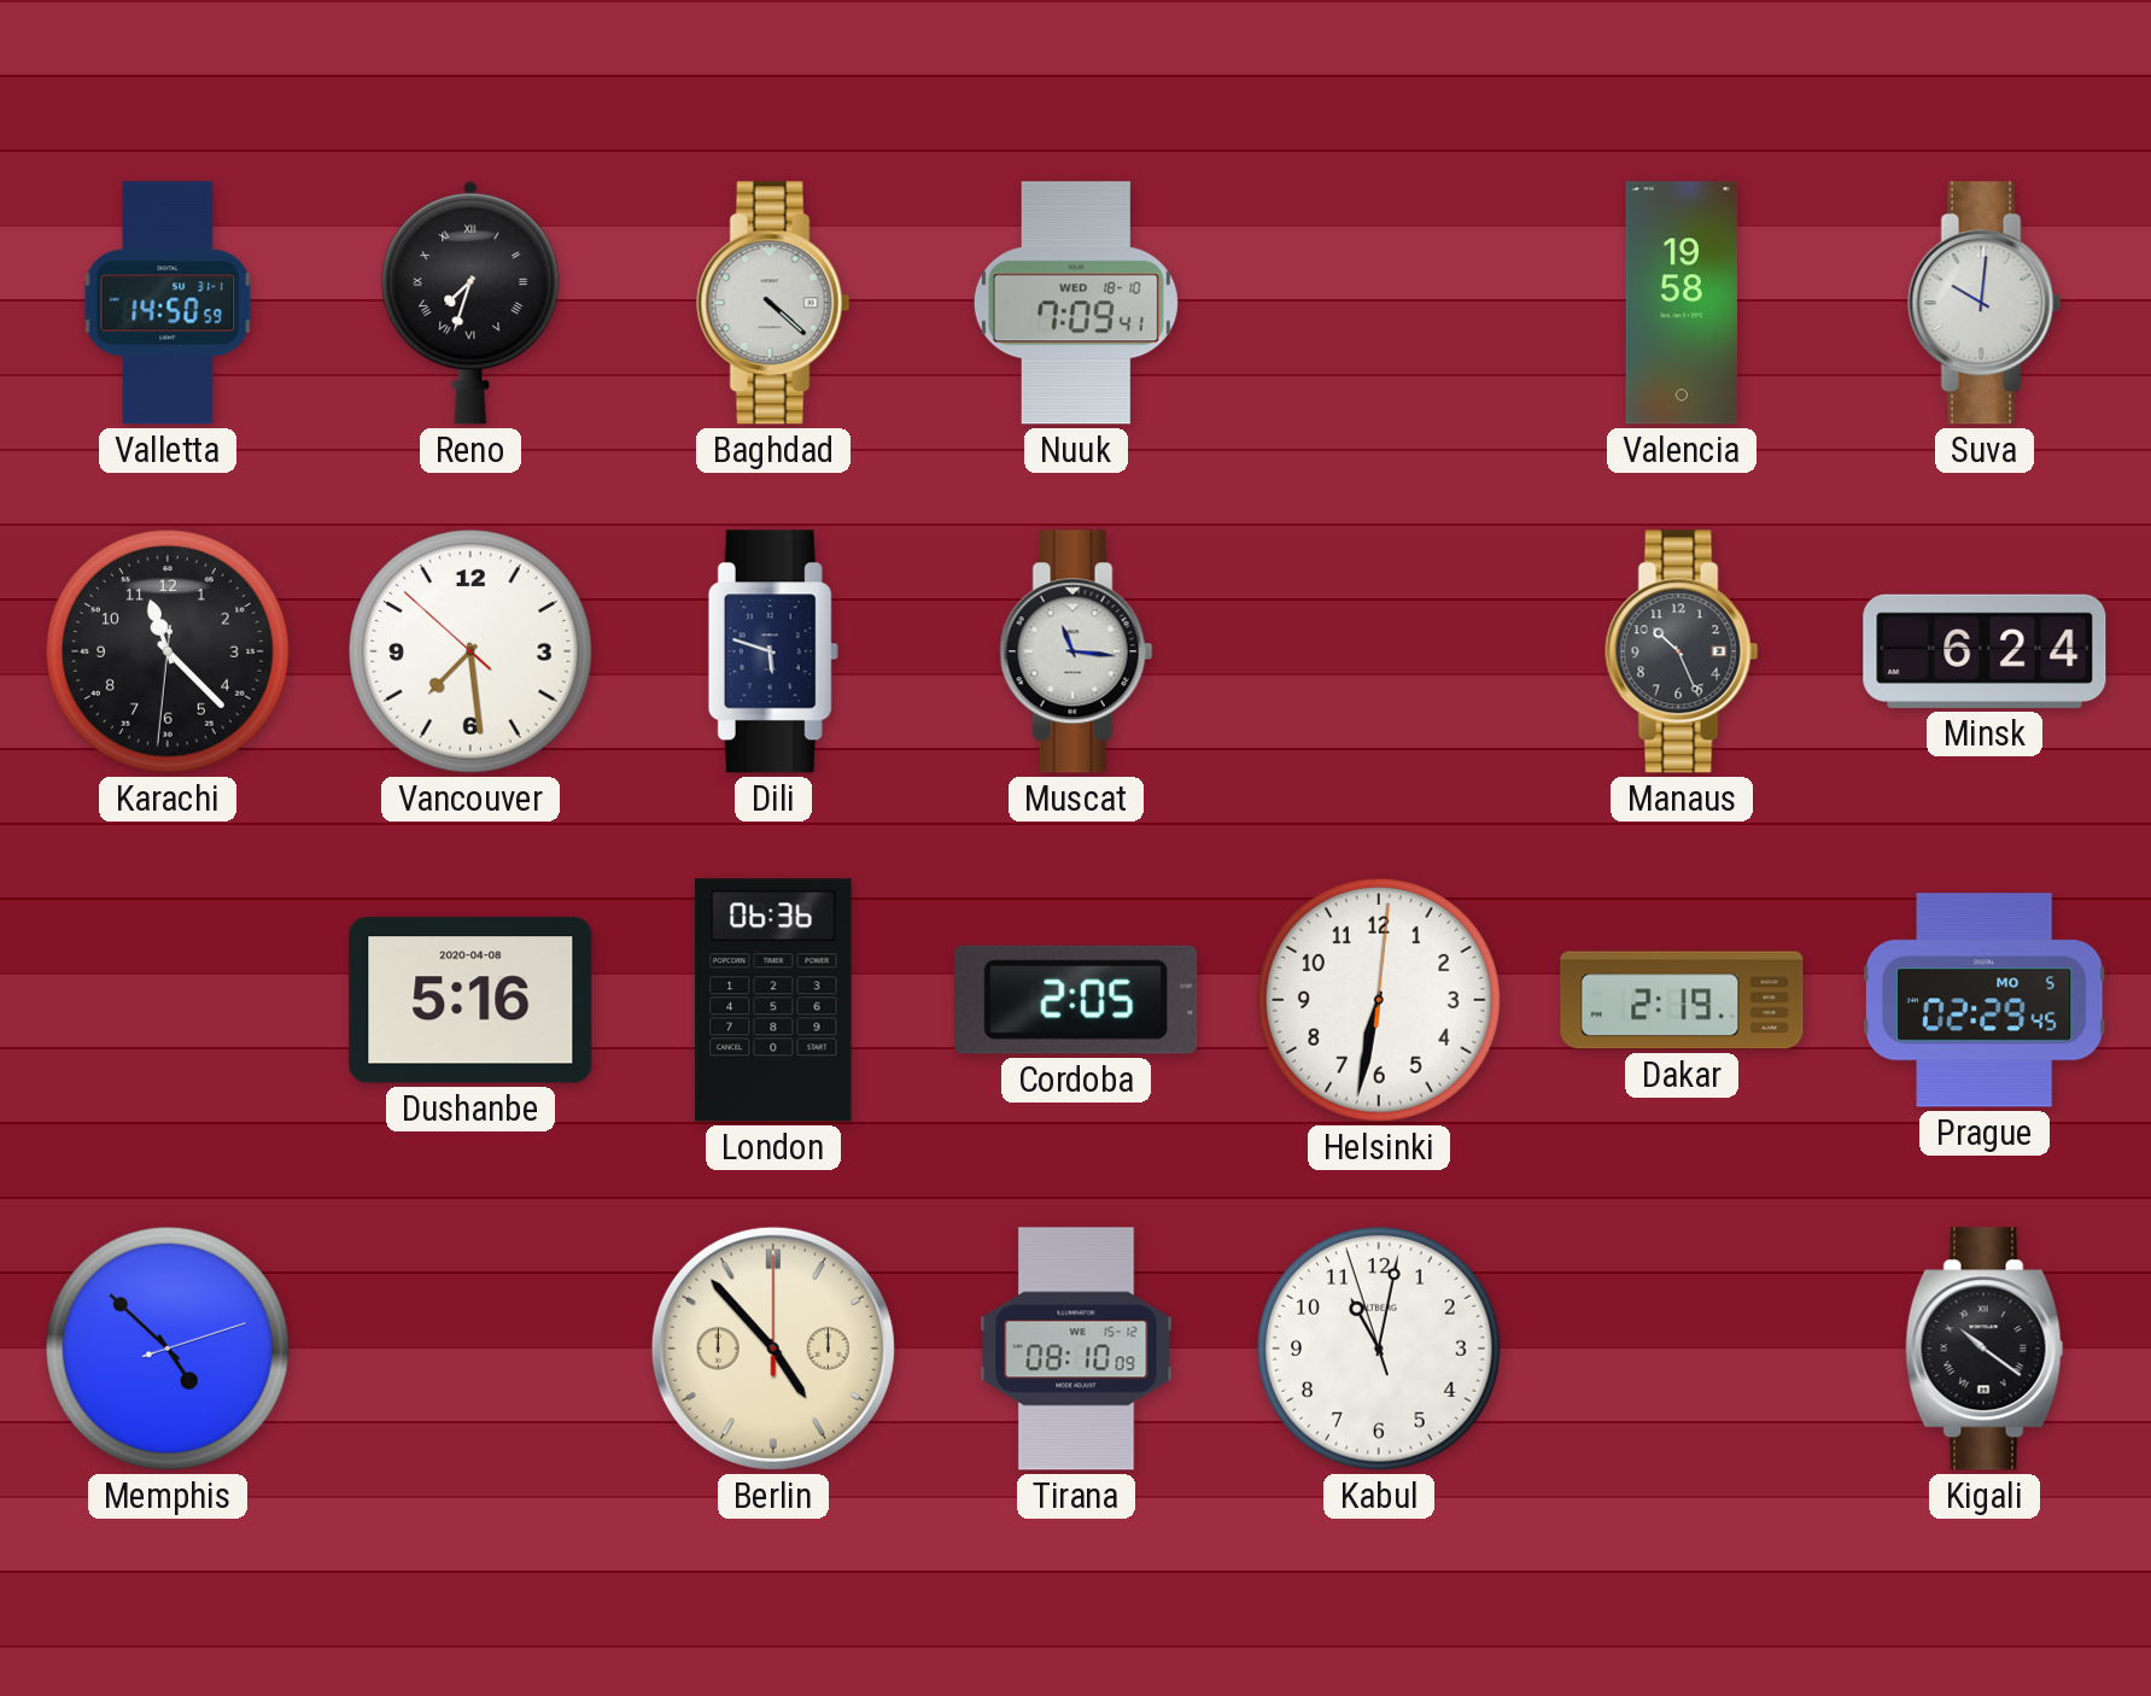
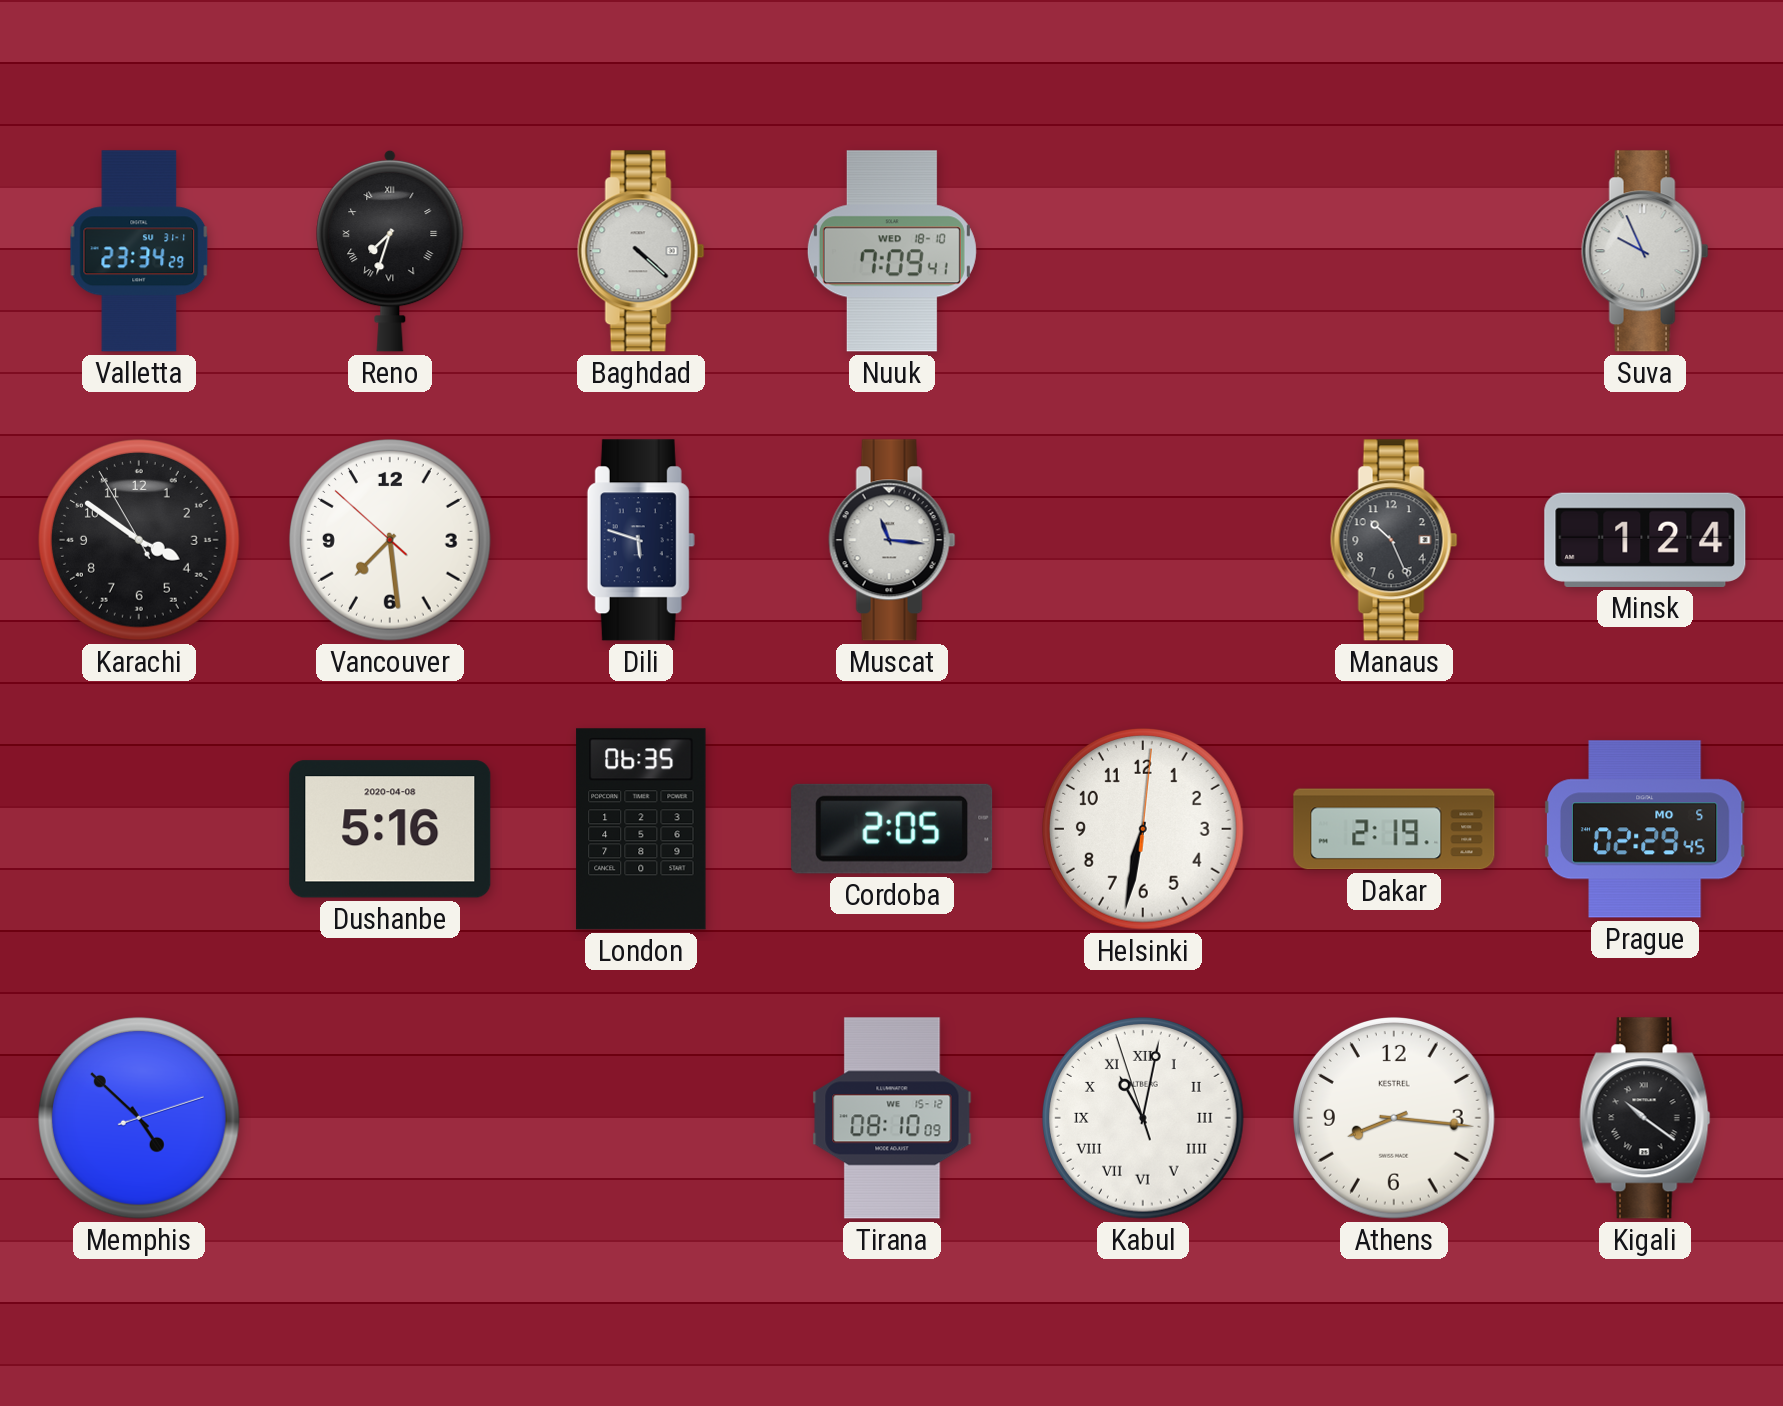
Valletta: 14:50 -> 23:34
Valencia: 19:58 -> none
Suva: 10:01 -> 9:56
Karachi: 11:22 -> 3:50
Minsk: 6:24 -> 1:24
London: 06:36 -> 06:35
Berlin: 4:53 -> none
Kabul numerals: Arabic -> Roman
Athens: none -> 8:16
